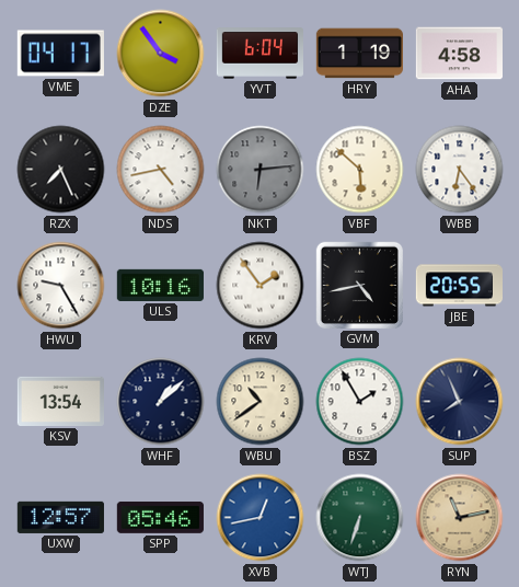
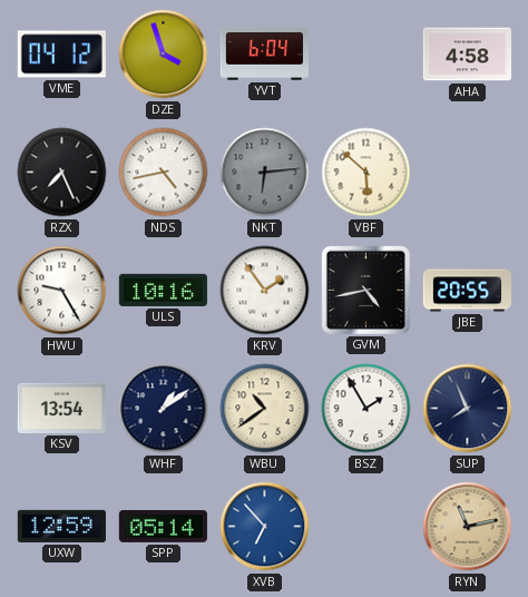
VME: 04:17 -> 04:12
DZE: 3:54 -> 3:57
HRY: 1:19 -> none
WBB: 6:24 -> none
WHF: 1:08 -> 1:09
UXW: 12:57 -> 12:59
SPP: 05:46 -> 05:14
XVB: 12:43 -> 6:53
WTJ: 6:33 -> none
